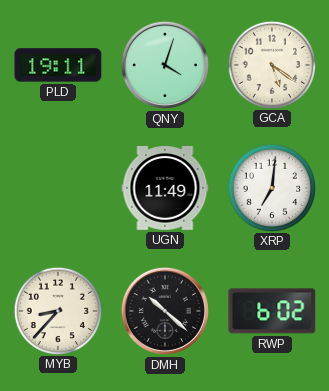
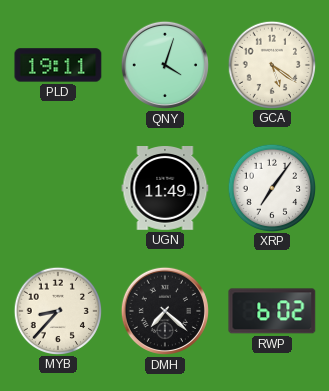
XRP: 7:01 -> 7:06
DMH: 10:22 -> 7:22
